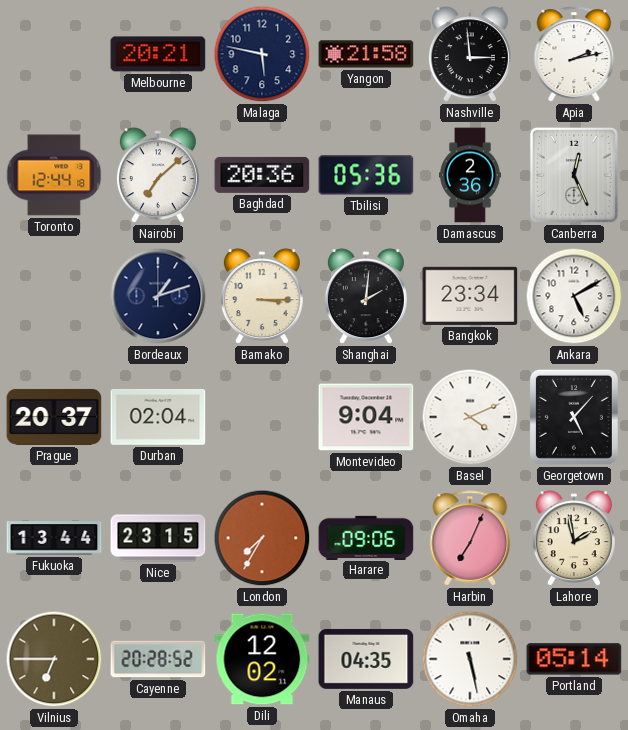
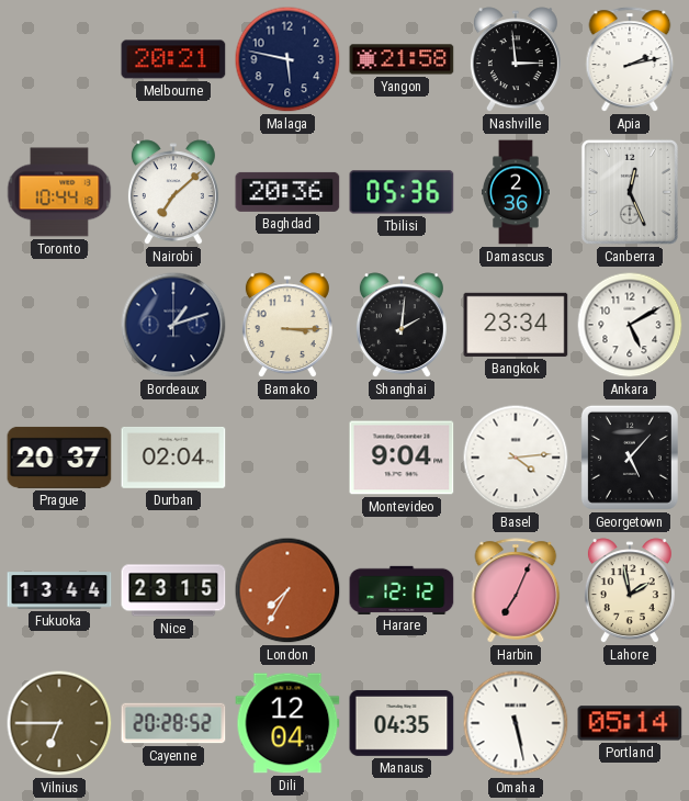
Toronto: 12:44 -> 10:44
Basel: 4:11 -> 4:14
Harare: 09:06 -> 12:12
Dili: 12:02 -> 12:04
